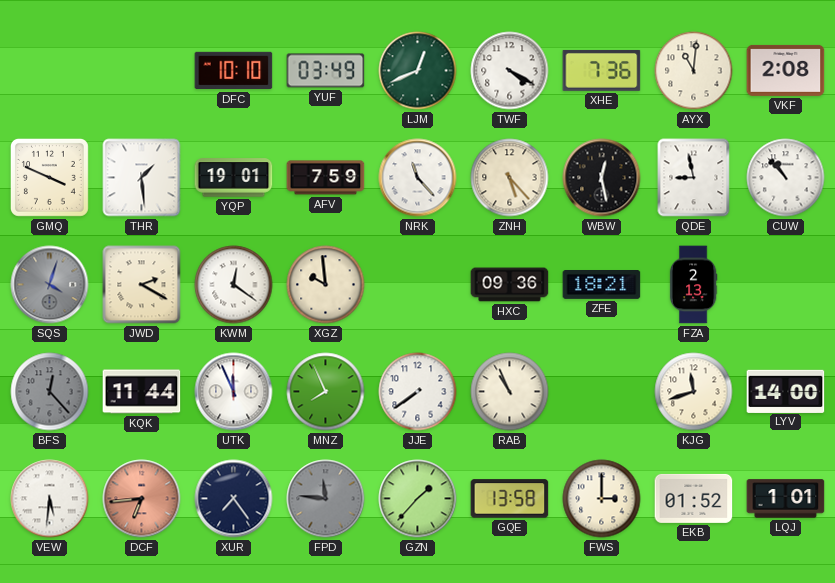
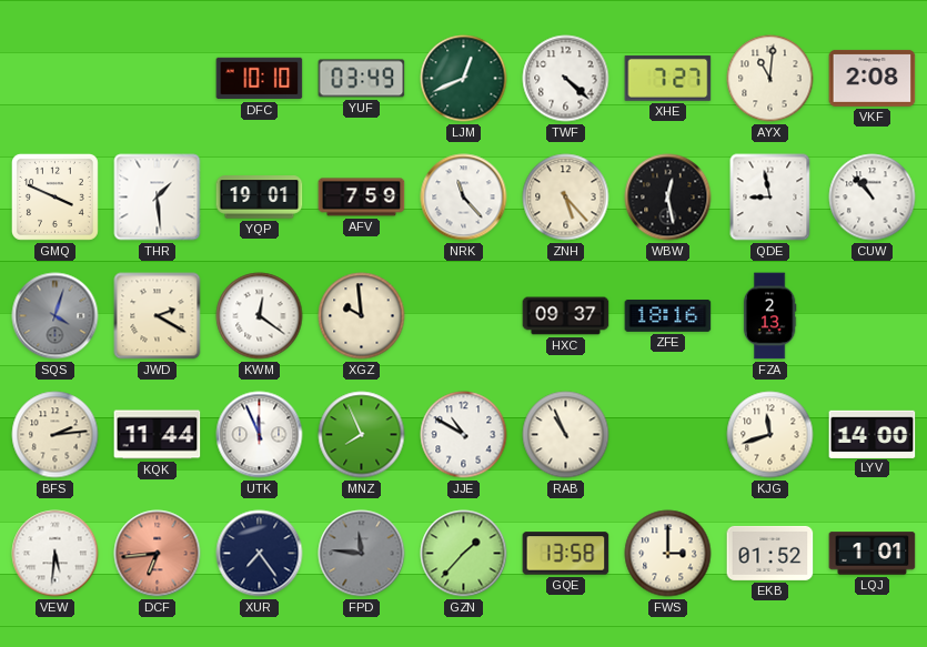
TWF: 4:20 -> 4:22
XHE: 7:36 -> 7:27
HXC: 09:36 -> 09:37
ZFE: 18:21 -> 18:16
BFS: 12:23 -> 2:14
BFS dial: grey -> cream
JJE: 7:39 -> 10:50
